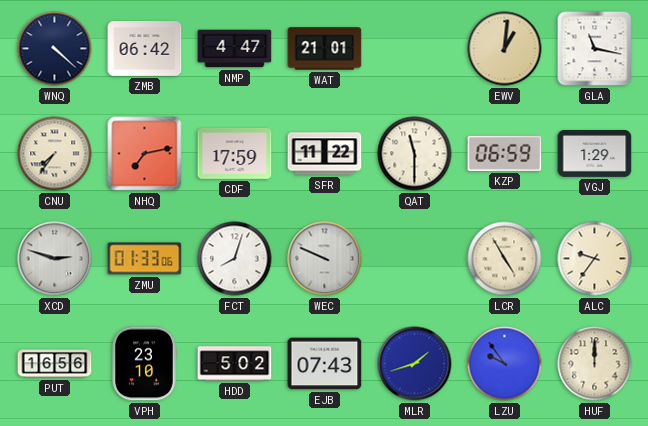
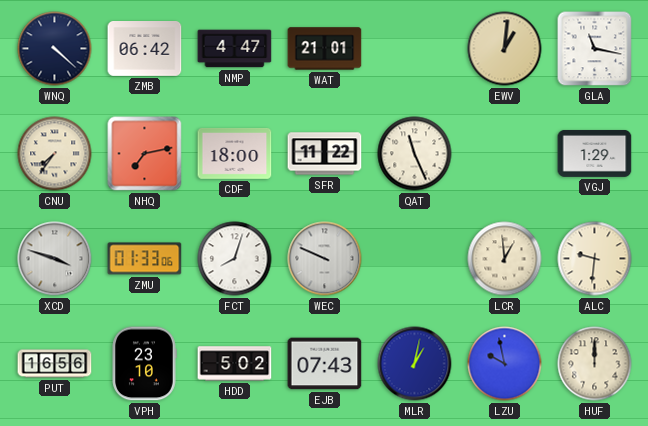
CDF: 17:59 -> 18:00
QAT: 11:30 -> 11:26
KZP: 06:59 -> none
XCD: 2:48 -> 3:48
LCR: 4:55 -> 12:59
ALC: 9:36 -> 9:31
MLR: 1:42 -> 1:02
LZU: 9:54 -> 9:58
